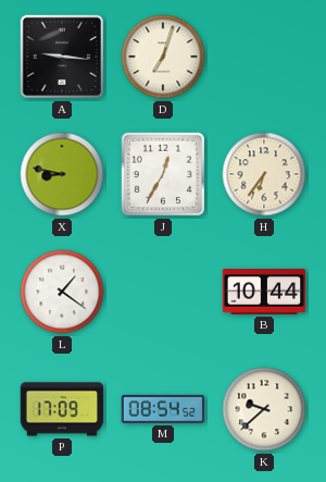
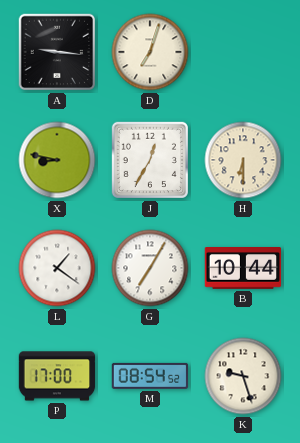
H: 6:36 -> 6:30
G: none -> 7:05
P: 17:09 -> 17:00
K: 9:38 -> 9:27
